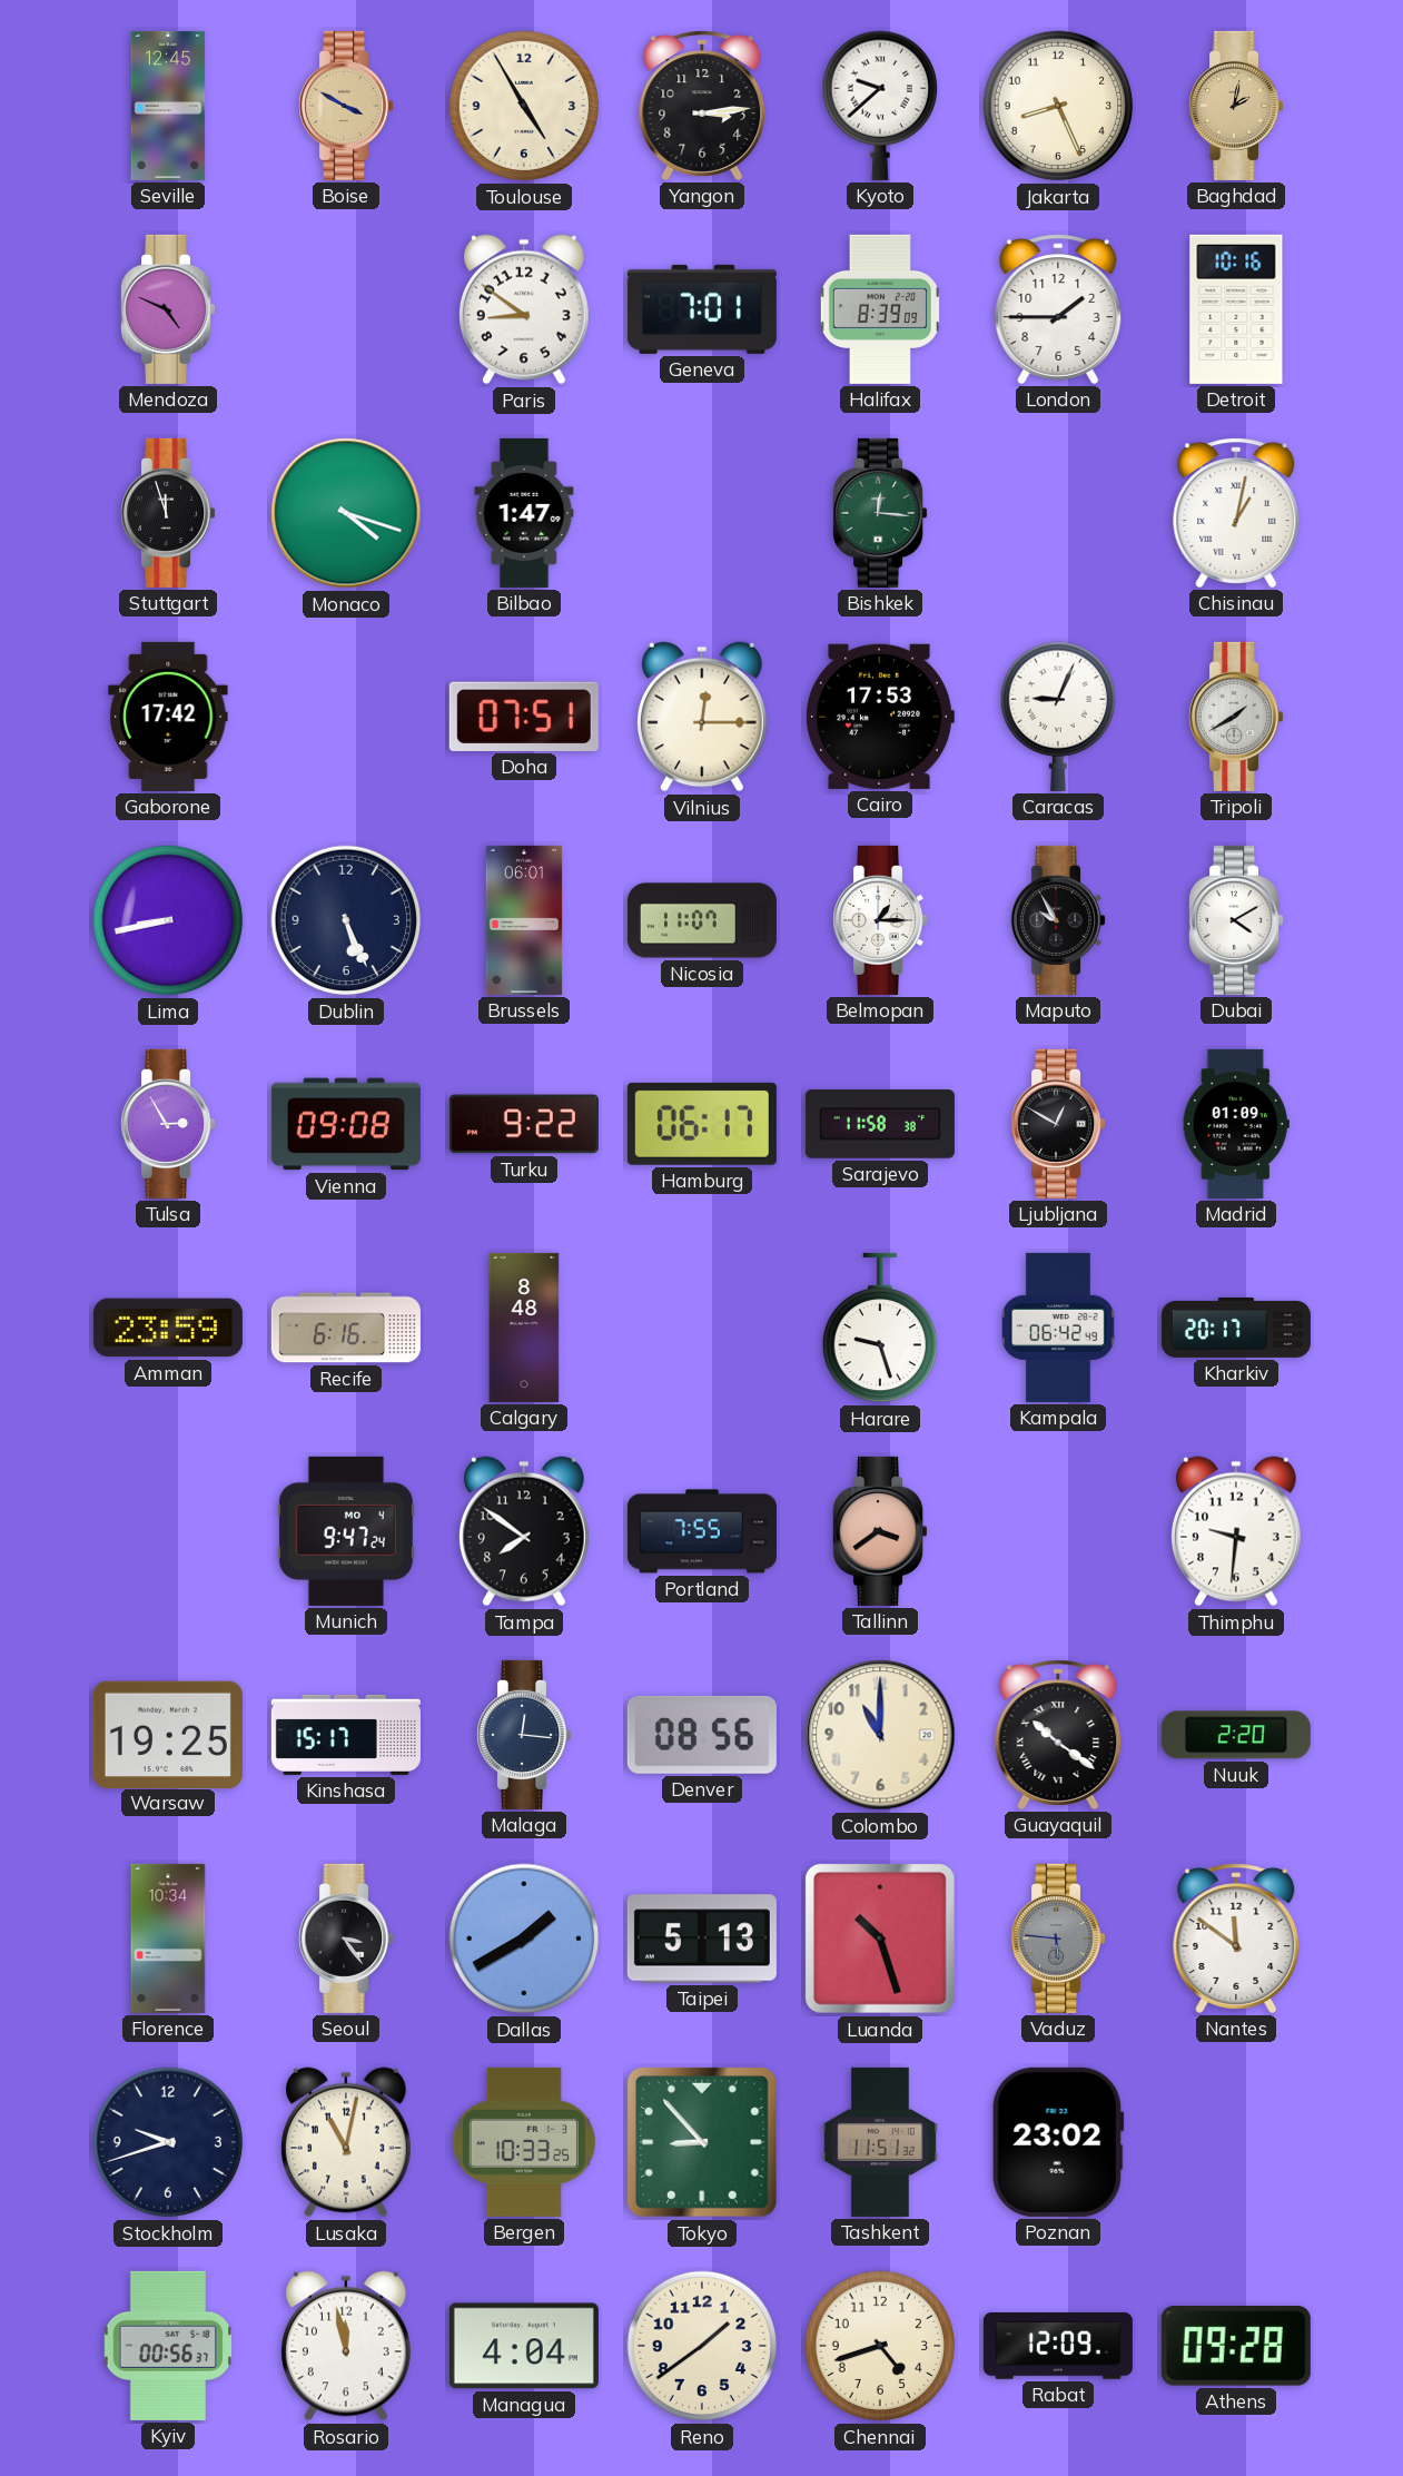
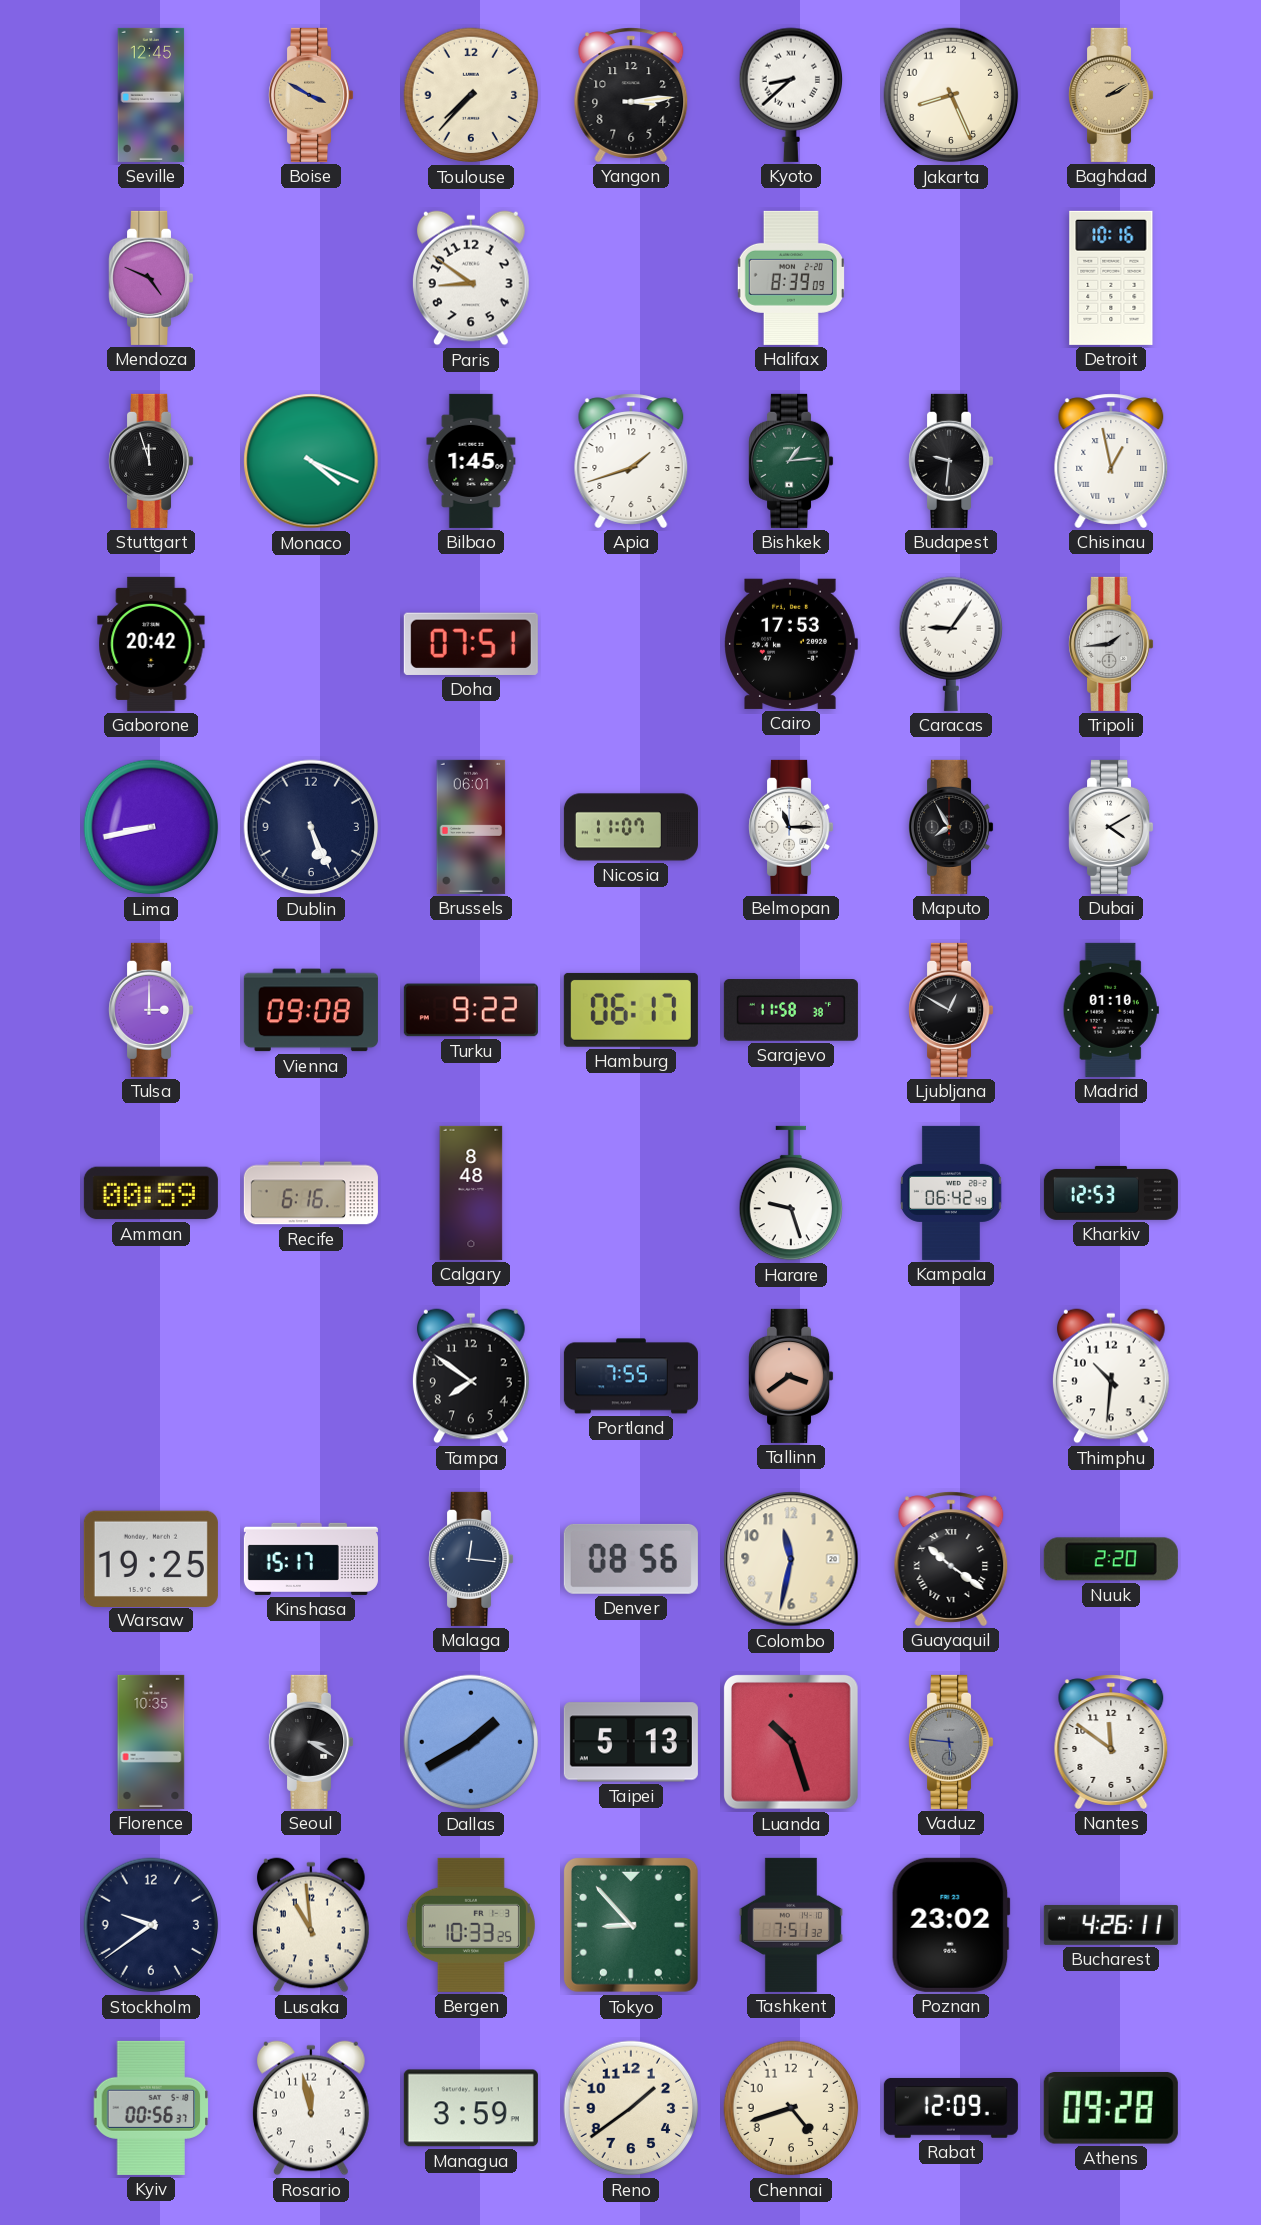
Toulouse: 4:55 -> 7:37
Kyoto: 9:38 -> 8:38
Baghdad: 2:02 -> 2:10
Geneva: 7:01 -> none
London: 1:45 -> none
Monaco: 4:18 -> 4:19
Bilbao: 1:47 -> 1:45
Apia: none -> 1:42
Bishkek: 12:16 -> 1:14
Budapest: none -> 9:31
Chisinau: 1:02 -> 12:58
Gaborone: 17:42 -> 20:42
Vilnius: 12:15 -> none
Caracas: 9:04 -> 9:06
Tripoli: 1:40 -> 1:44
Belmopan: 1:15 -> 11:15
Maputo: 9:55 -> 7:55
Tulsa: 2:55 -> 3:00
Madrid: 01:09 -> 01:10
Amman: 23:59 -> 00:59
Kharkiv: 20:17 -> 12:53
Munich: 9:47 -> none
Thimphu: 9:31 -> 10:31
Colombo: 11:00 -> 11:32
Florence: 10:34 -> 10:35
Seoul: 3:24 -> 3:20
Stockholm: 9:42 -> 9:39
Lusaka: 11:02 -> 10:59
Tashkent: 11:51 -> 7:51
Bucharest: none -> 4:26
Managua: 4:04 -> 3:59
